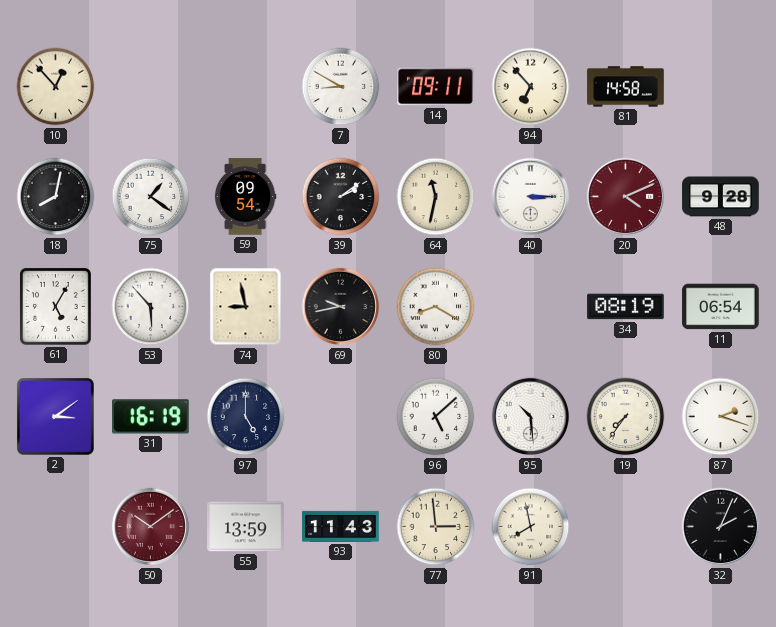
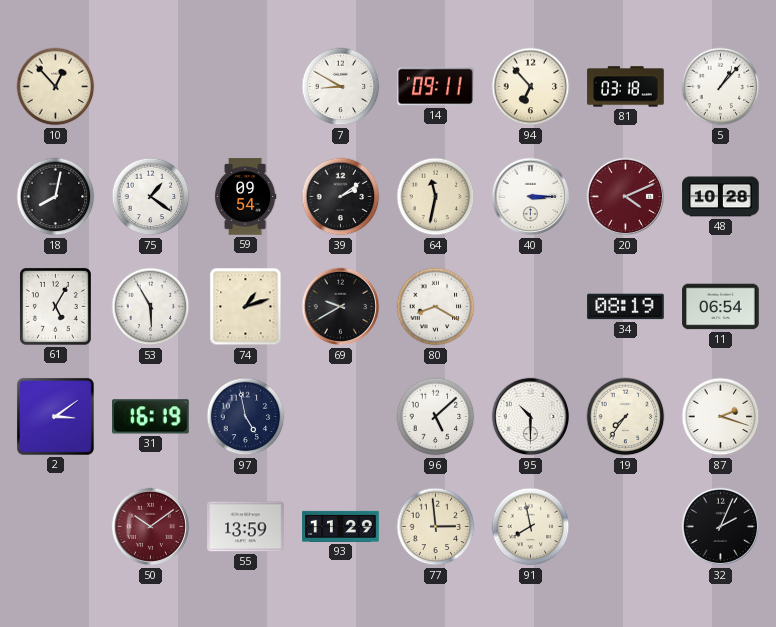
81: 14:58 -> 03:18
5: none -> 1:07
48: 9:28 -> 10:28
53: 5:53 -> 5:55
74: 8:58 -> 1:12
69: 9:43 -> 9:40
97: 5:00 -> 4:58
95: 10:29 -> 10:30
93: 11:43 -> 11:29
